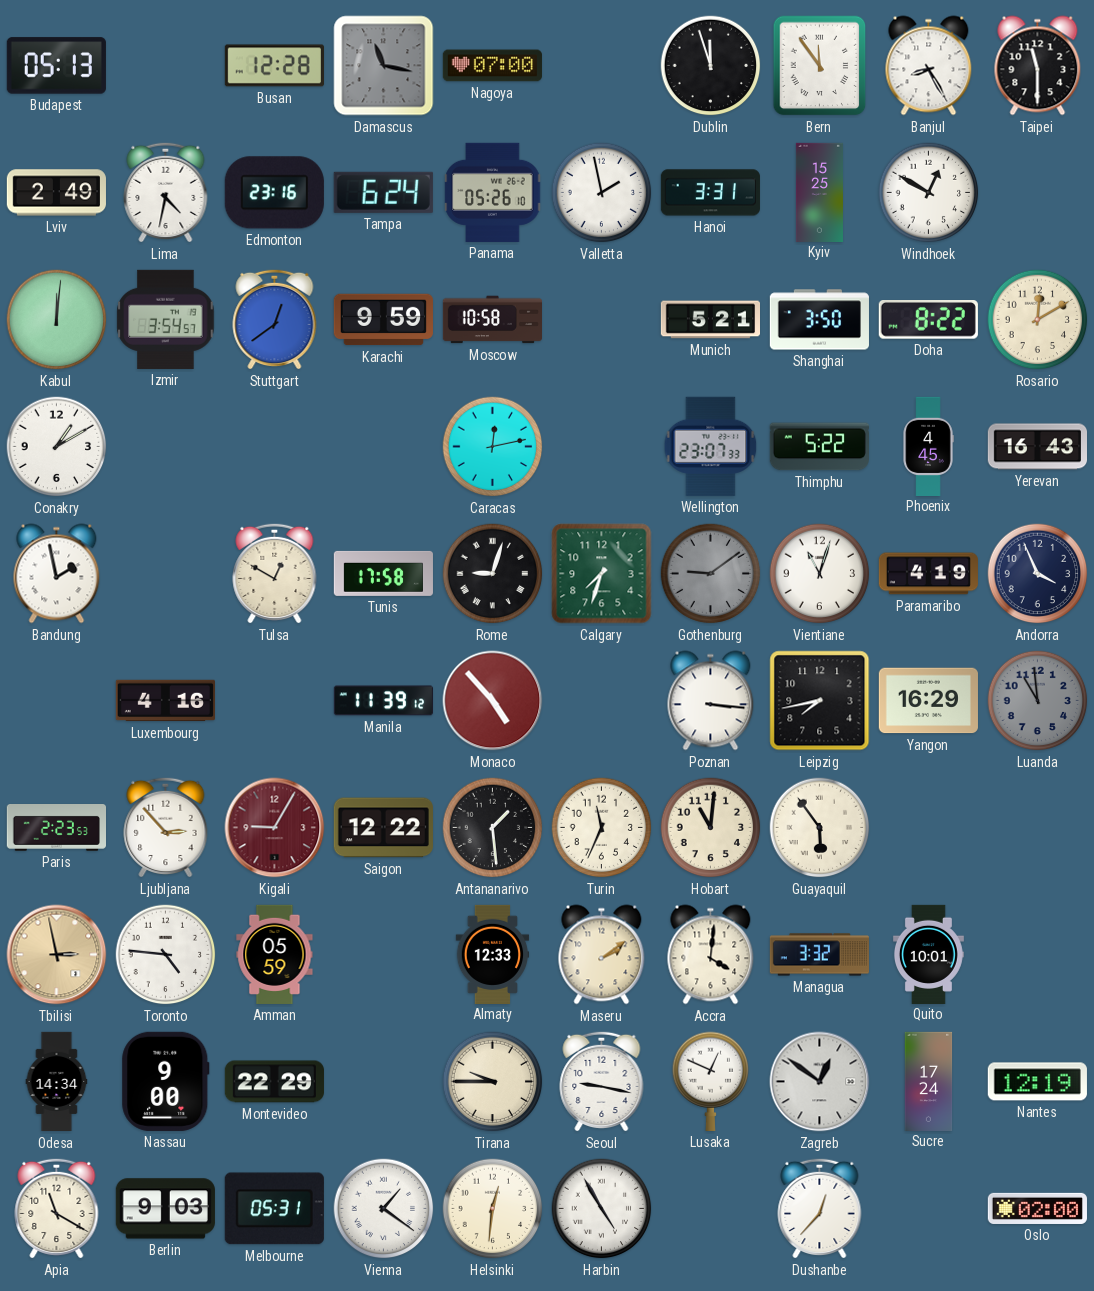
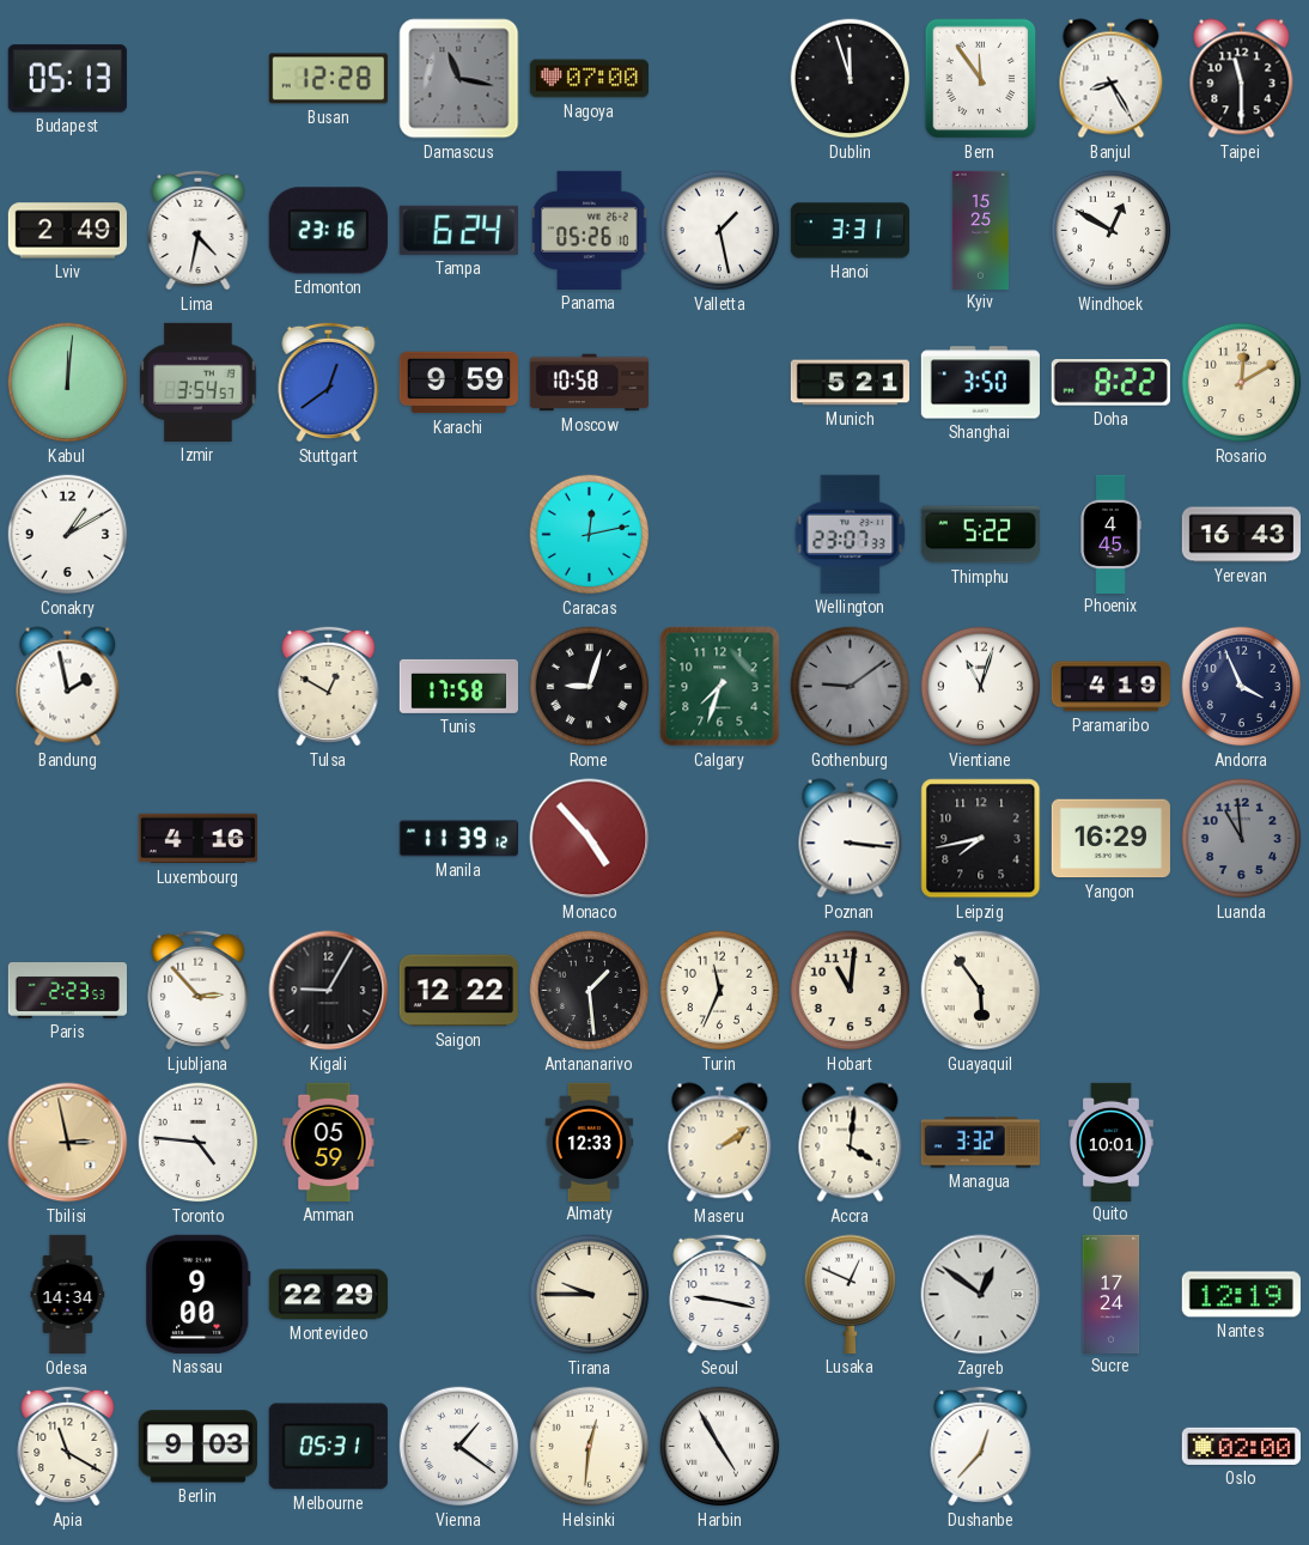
Valletta: 1:58 -> 1:28
Kigali dial: burgundy -> black
